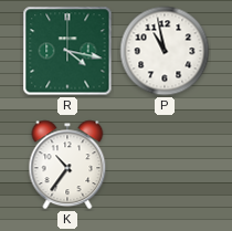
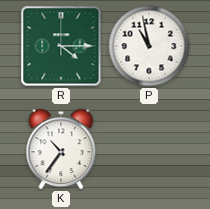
R: 4:17 -> 4:15
